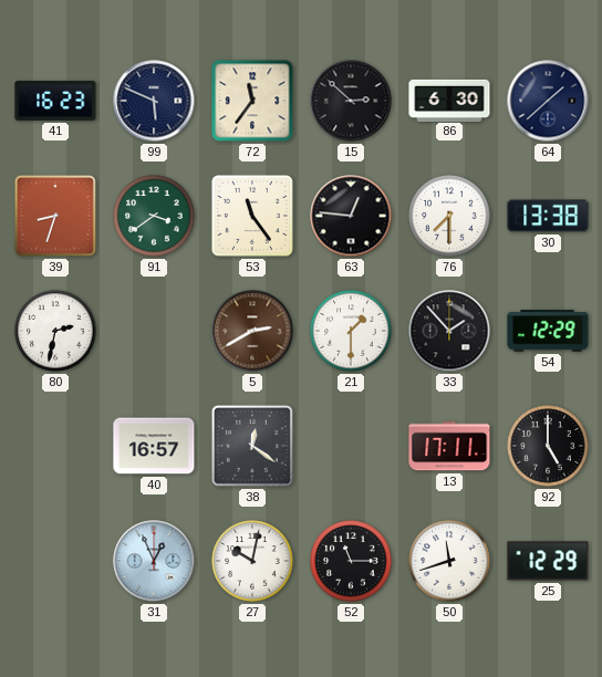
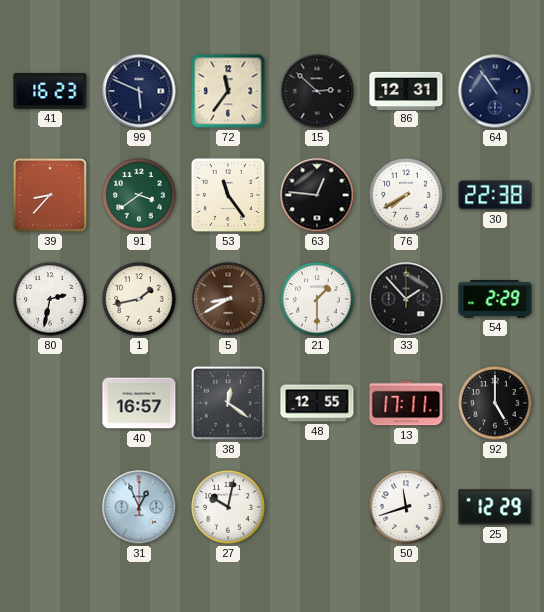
86: 6:30 -> 12:31
64: 1:38 -> 10:54
39: 8:33 -> 8:37
76: 7:30 -> 7:40
30: 13:38 -> 22:38
1: none -> 1:43
5: 2:40 -> 8:40
54: 12:29 -> 2:29
48: none -> 12:55
52: 11:15 -> none
